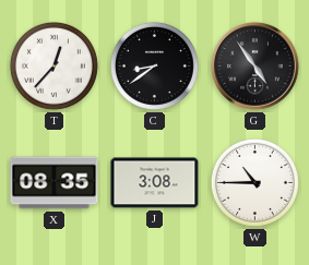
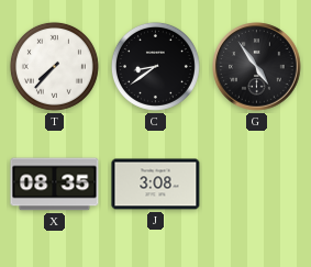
T: 12:37 -> 7:37
W: 10:45 -> none
